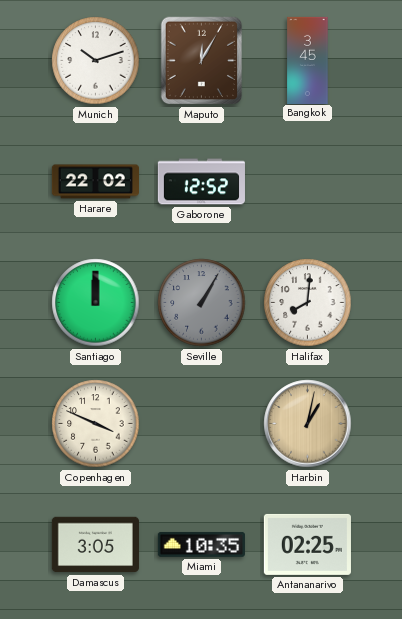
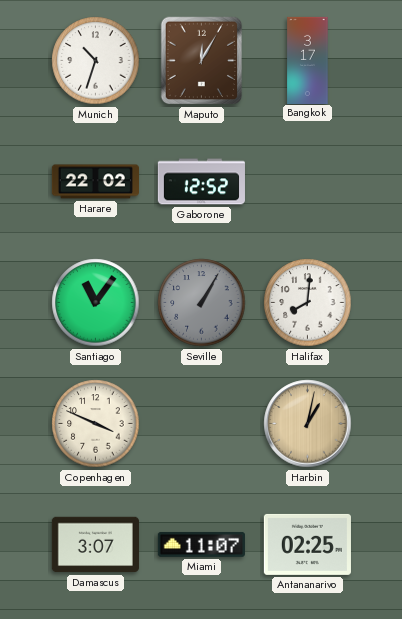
Munich: 10:12 -> 10:33
Bangkok: 3:45 -> 3:17
Santiago: 12:00 -> 11:06
Damascus: 3:05 -> 3:07
Miami: 10:35 -> 11:07
